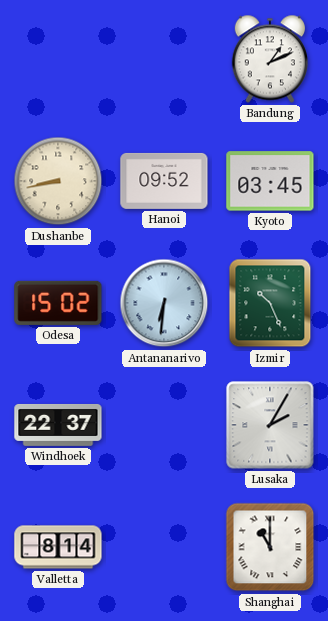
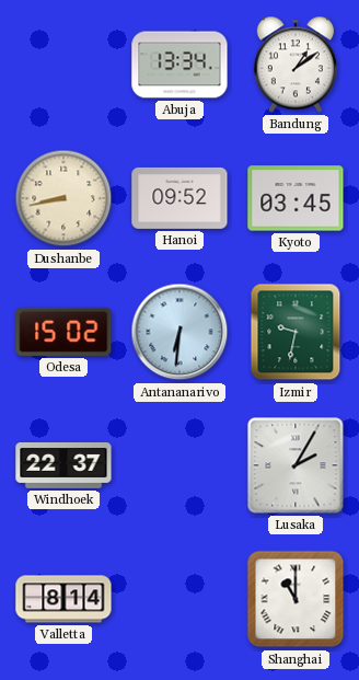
Abuja: none -> 13:34
Bandung: 1:11 -> 1:09
Izmir: 10:26 -> 9:32
